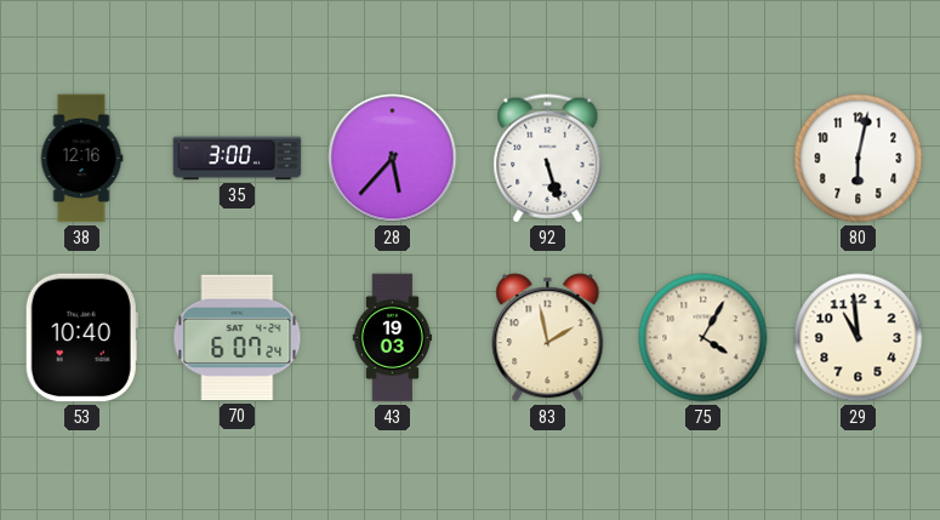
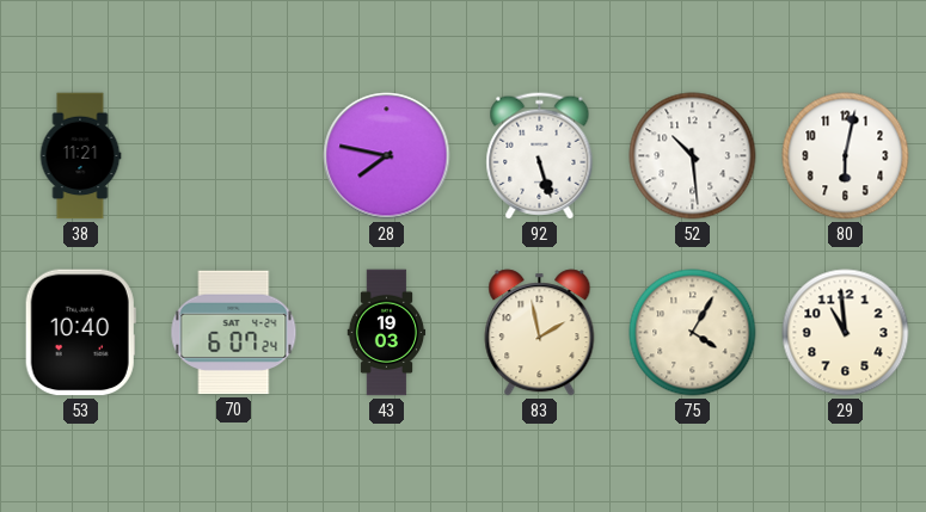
38: 12:16 -> 11:21
35: 3:00 -> none
28: 5:37 -> 7:47
52: none -> 10:29
